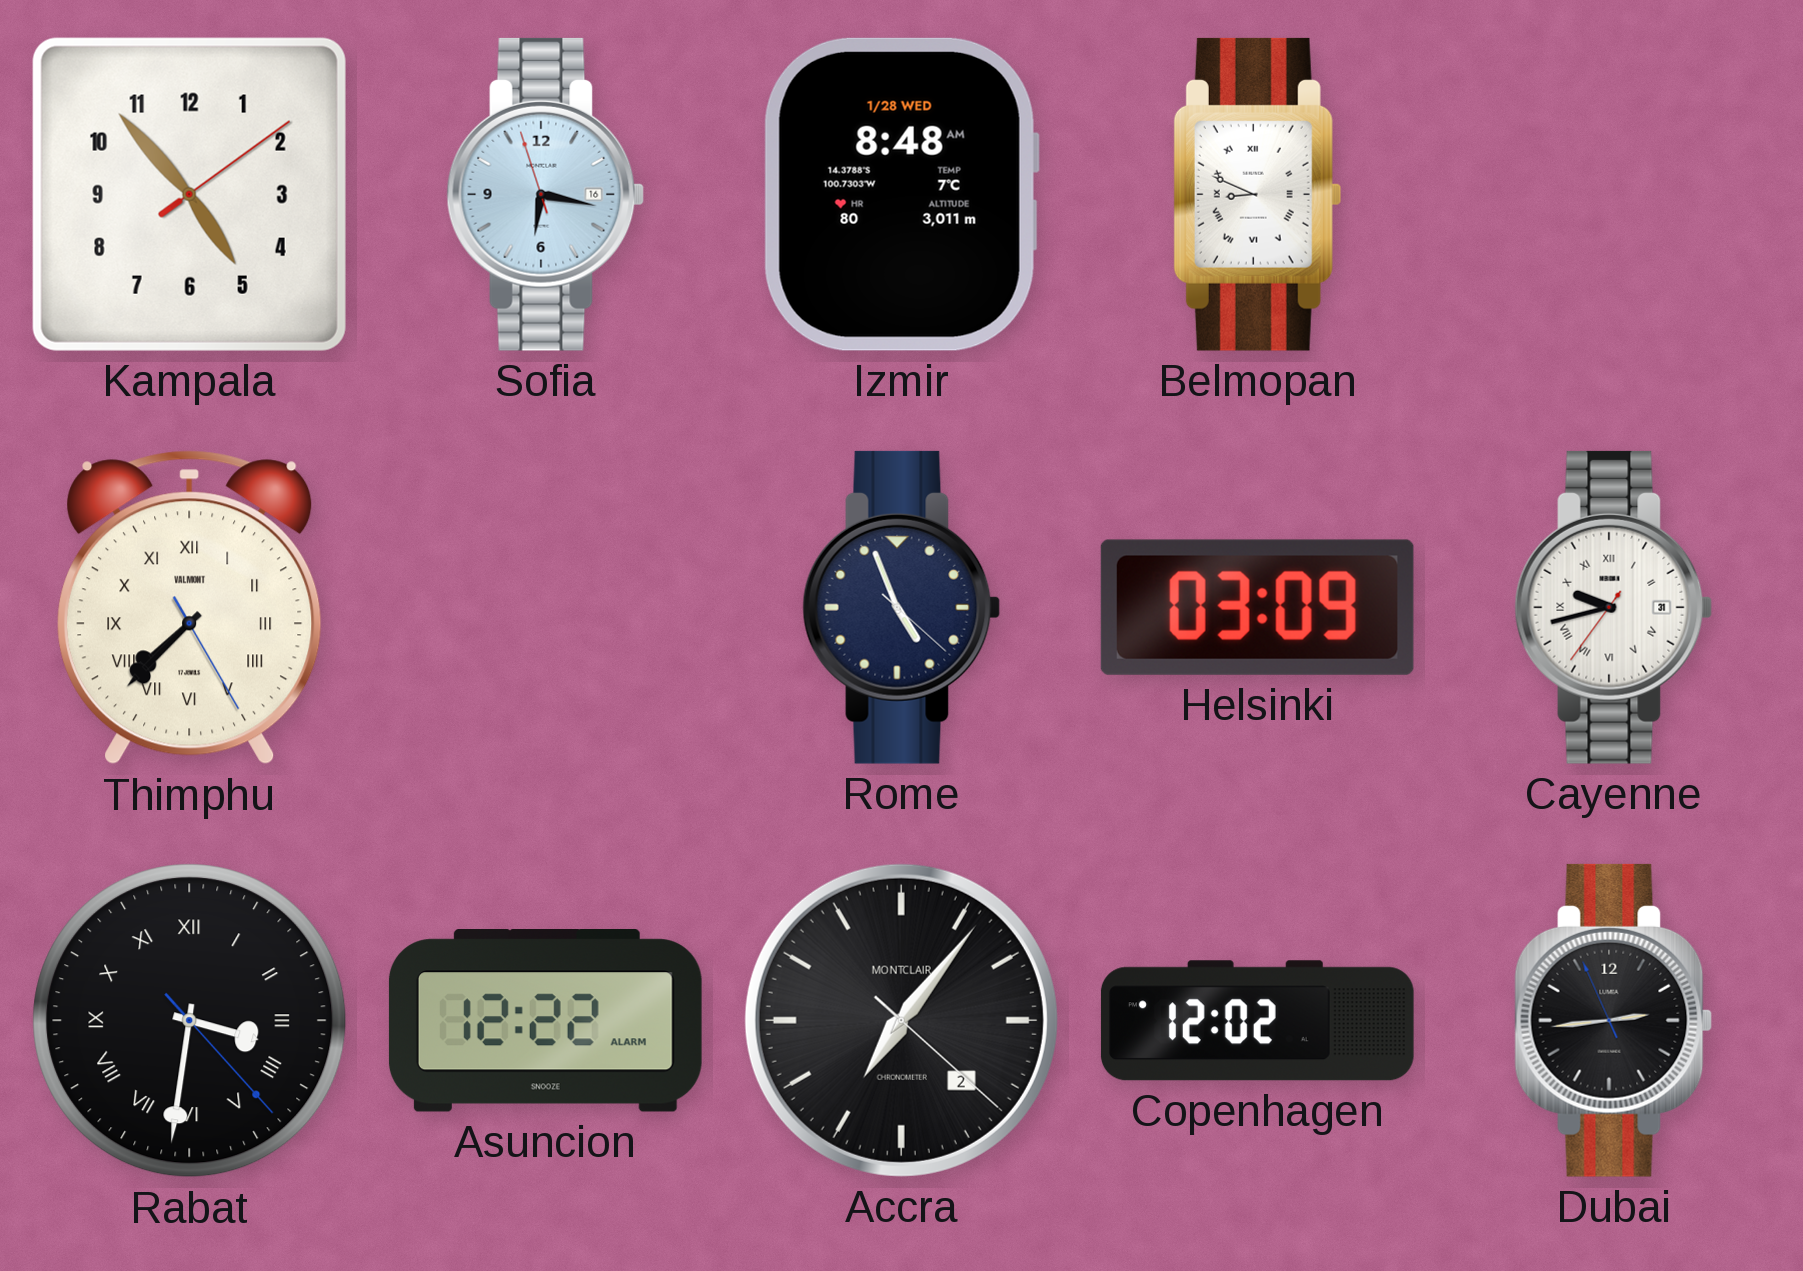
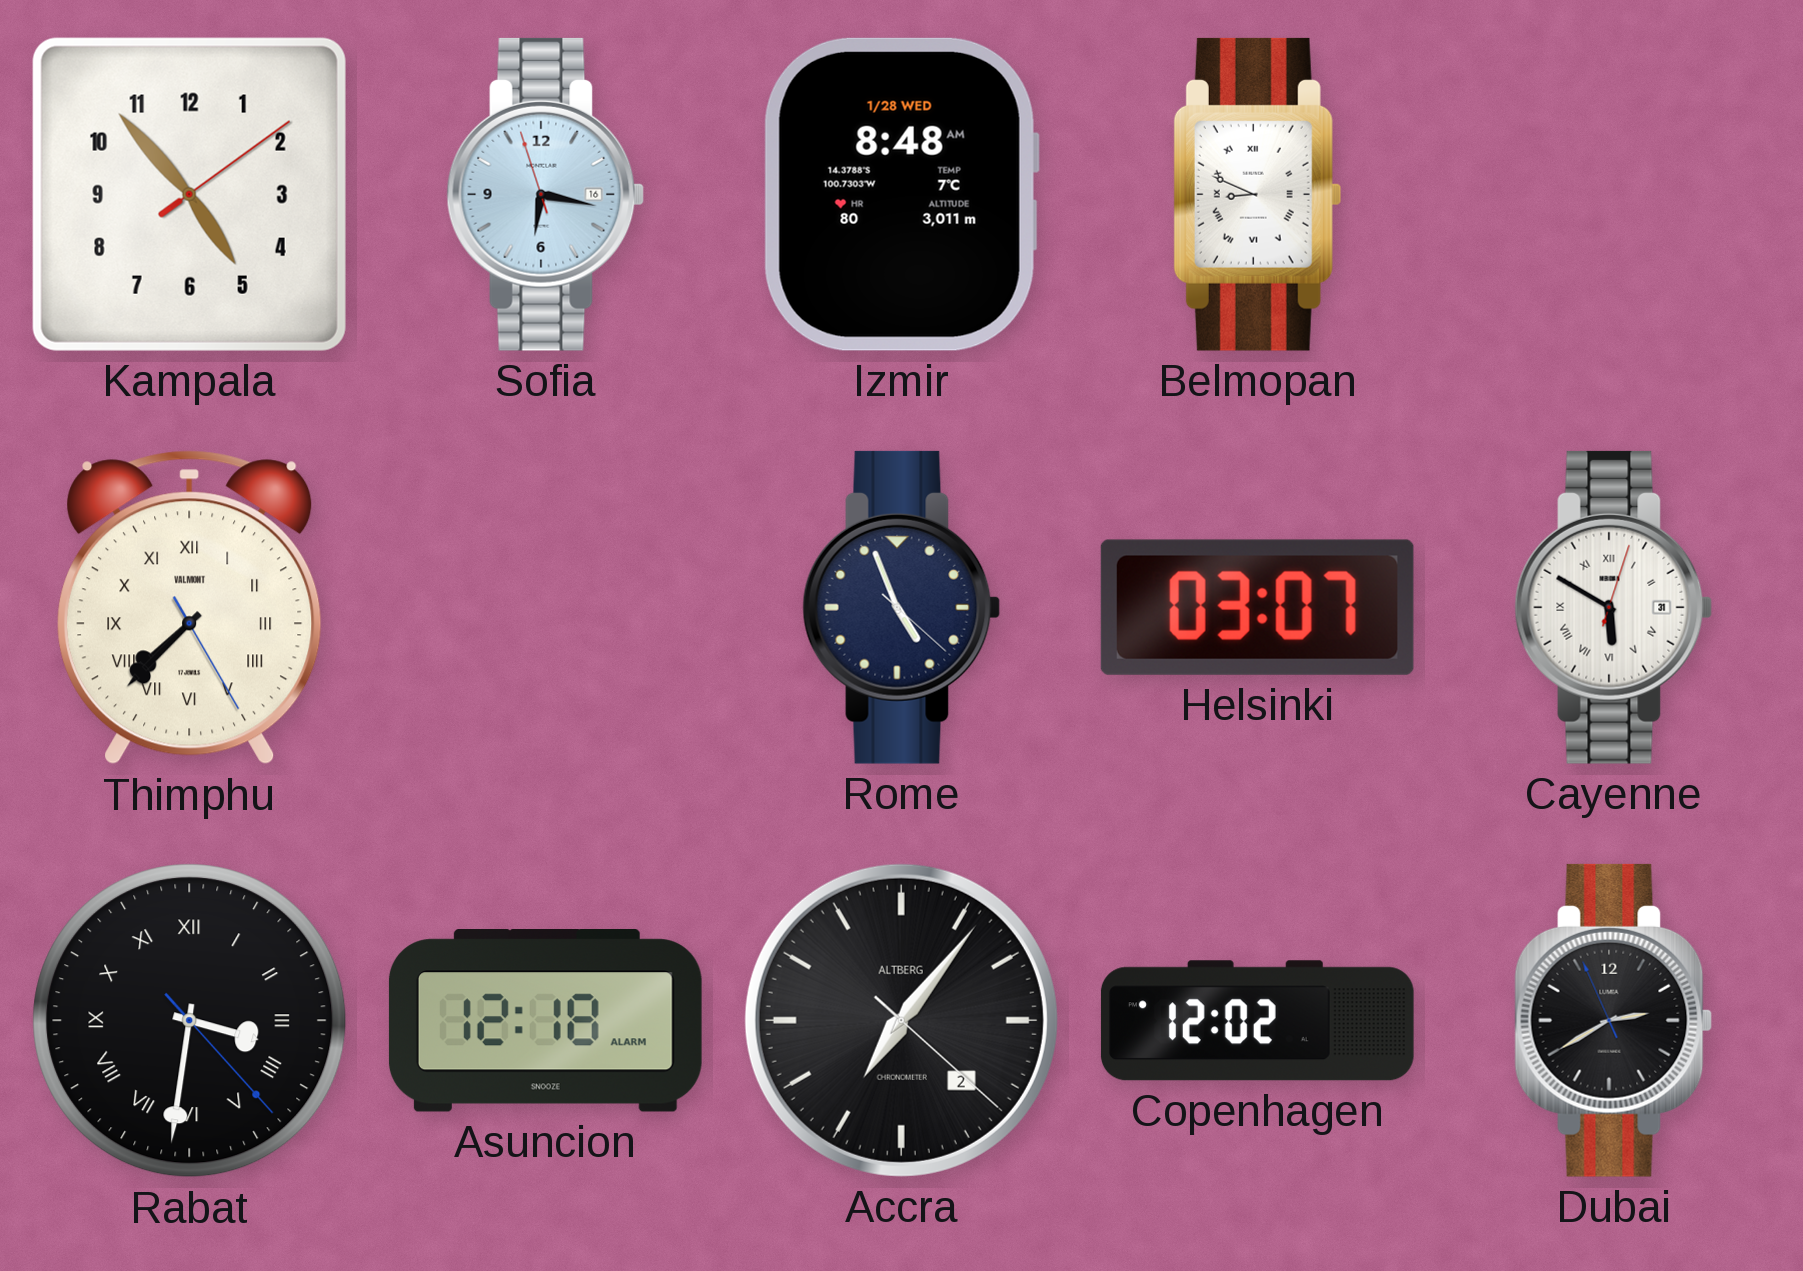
Helsinki: 03:09 -> 03:07
Cayenne: 9:42 -> 5:50
Asuncion: 12:22 -> 12:18
Accra brand: MONTCLAIR -> ALTBERG
Dubai: 2:43 -> 2:39
